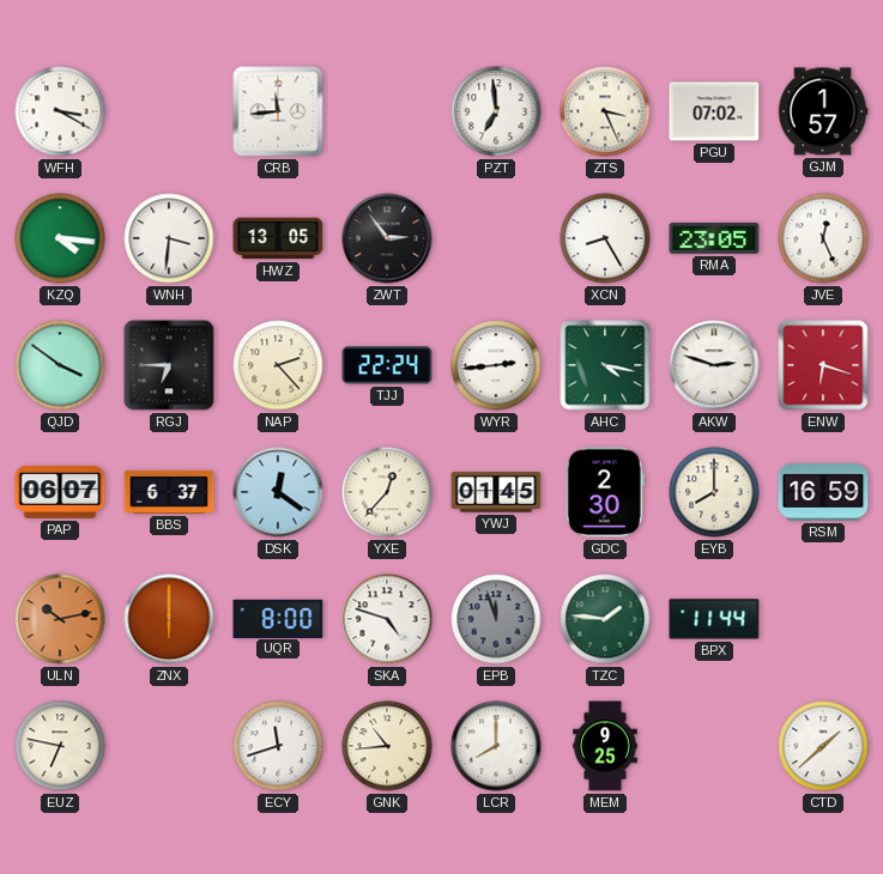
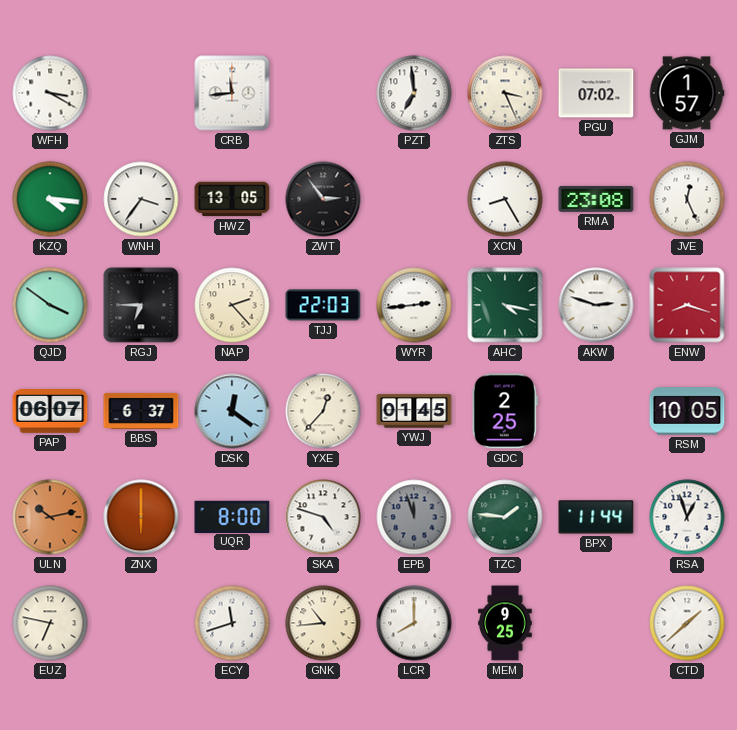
WNH: 3:31 -> 3:36
RMA: 23:05 -> 23:08
TJJ: 22:24 -> 22:03
ENW: 6:18 -> 8:18
GDC: 2:30 -> 2:25
EYB: 8:00 -> none
RSM: 16:59 -> 10:05
RSA: none -> 12:57
